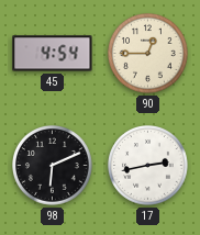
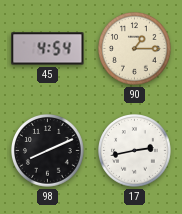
90: 12:45 -> 1:15
98: 6:11 -> 8:11
